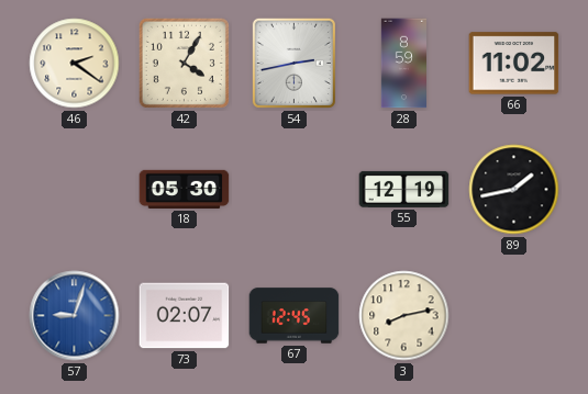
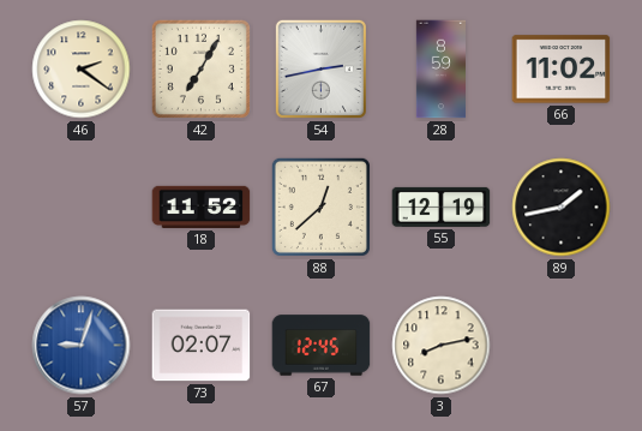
42: 4:05 -> 7:05
18: 05:30 -> 11:52
88: none -> 12:38
